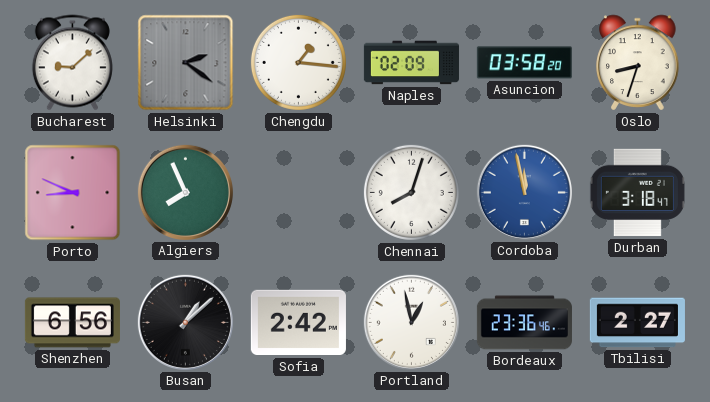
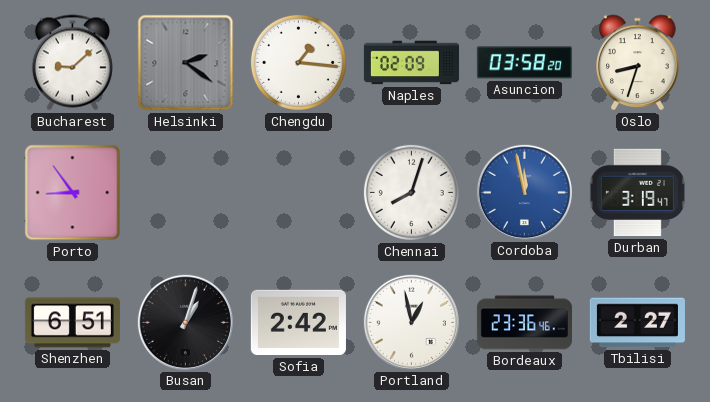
Porto: 8:49 -> 8:54
Algiers: 7:56 -> none
Durban: 3:18 -> 3:19
Shenzhen: 6:56 -> 6:51
Busan: 1:08 -> 1:03
